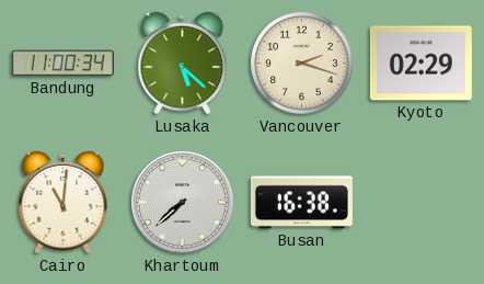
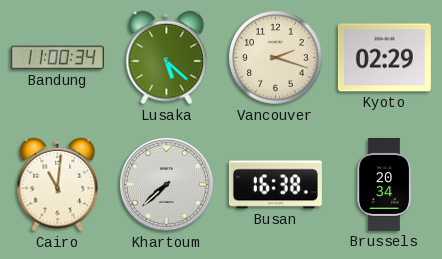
Brussels: none -> 20:34
